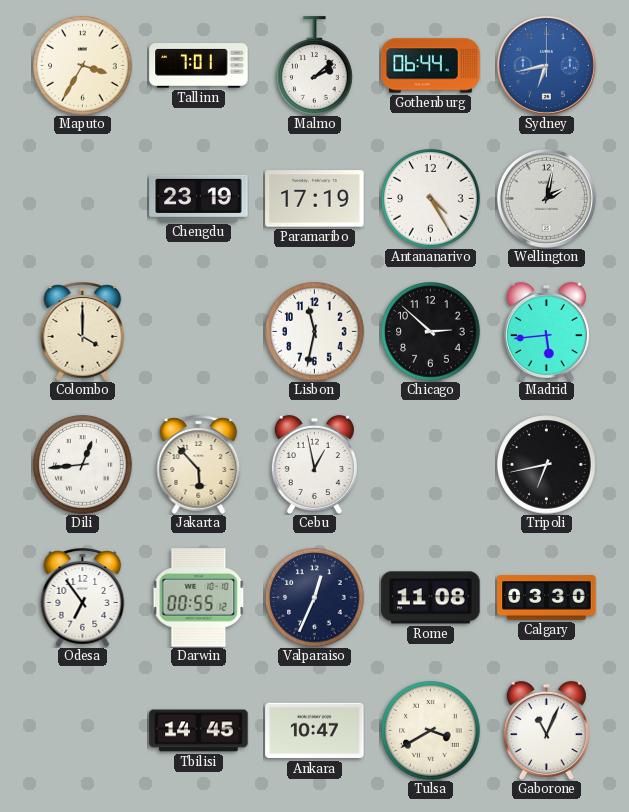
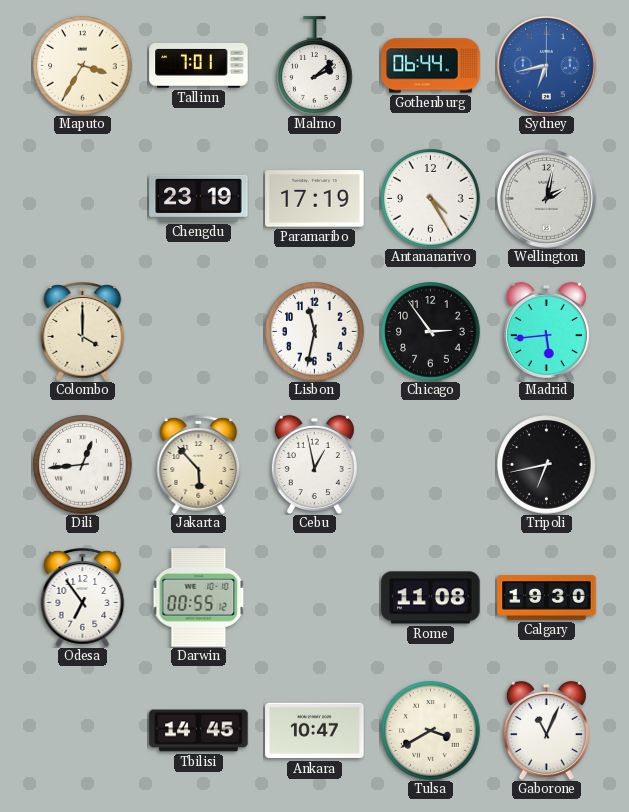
Chicago: 2:52 -> 2:54
Valparaiso: 12:34 -> none
Calgary: 03:30 -> 19:30
